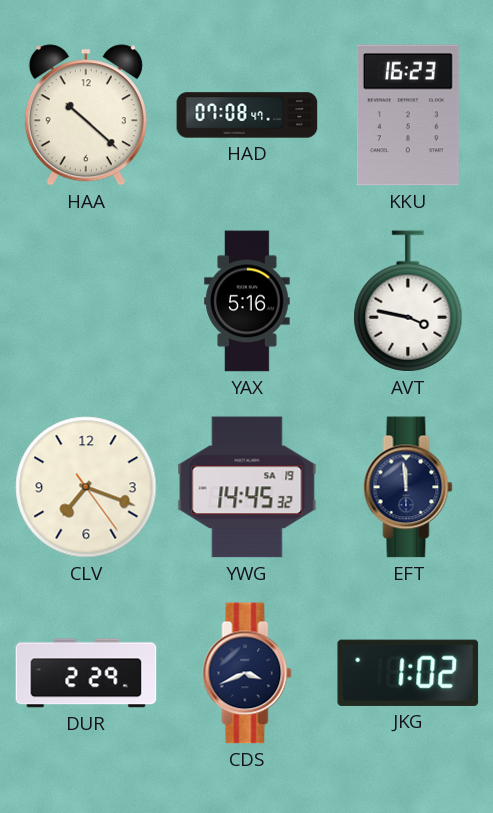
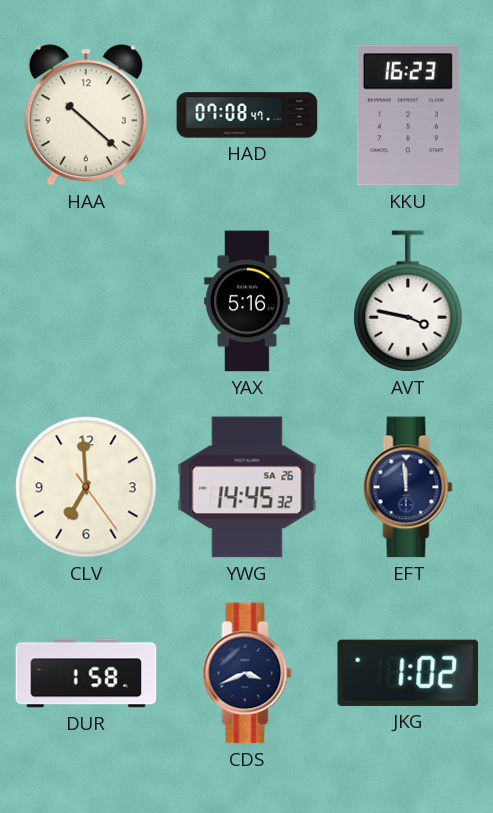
CLV: 7:18 -> 6:59
YWG date: SA 19 -> SA 26
DUR: 2:29 -> 1:58
